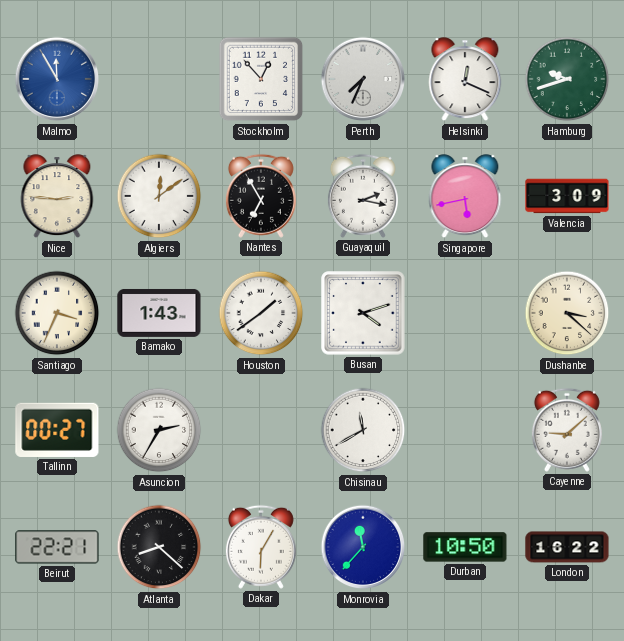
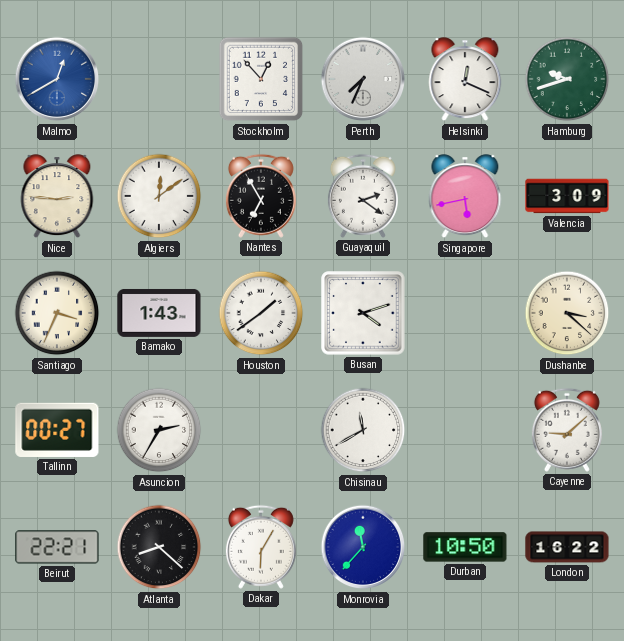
Malmo: 11:55 -> 12:40
Guayaquil: 2:17 -> 2:21
